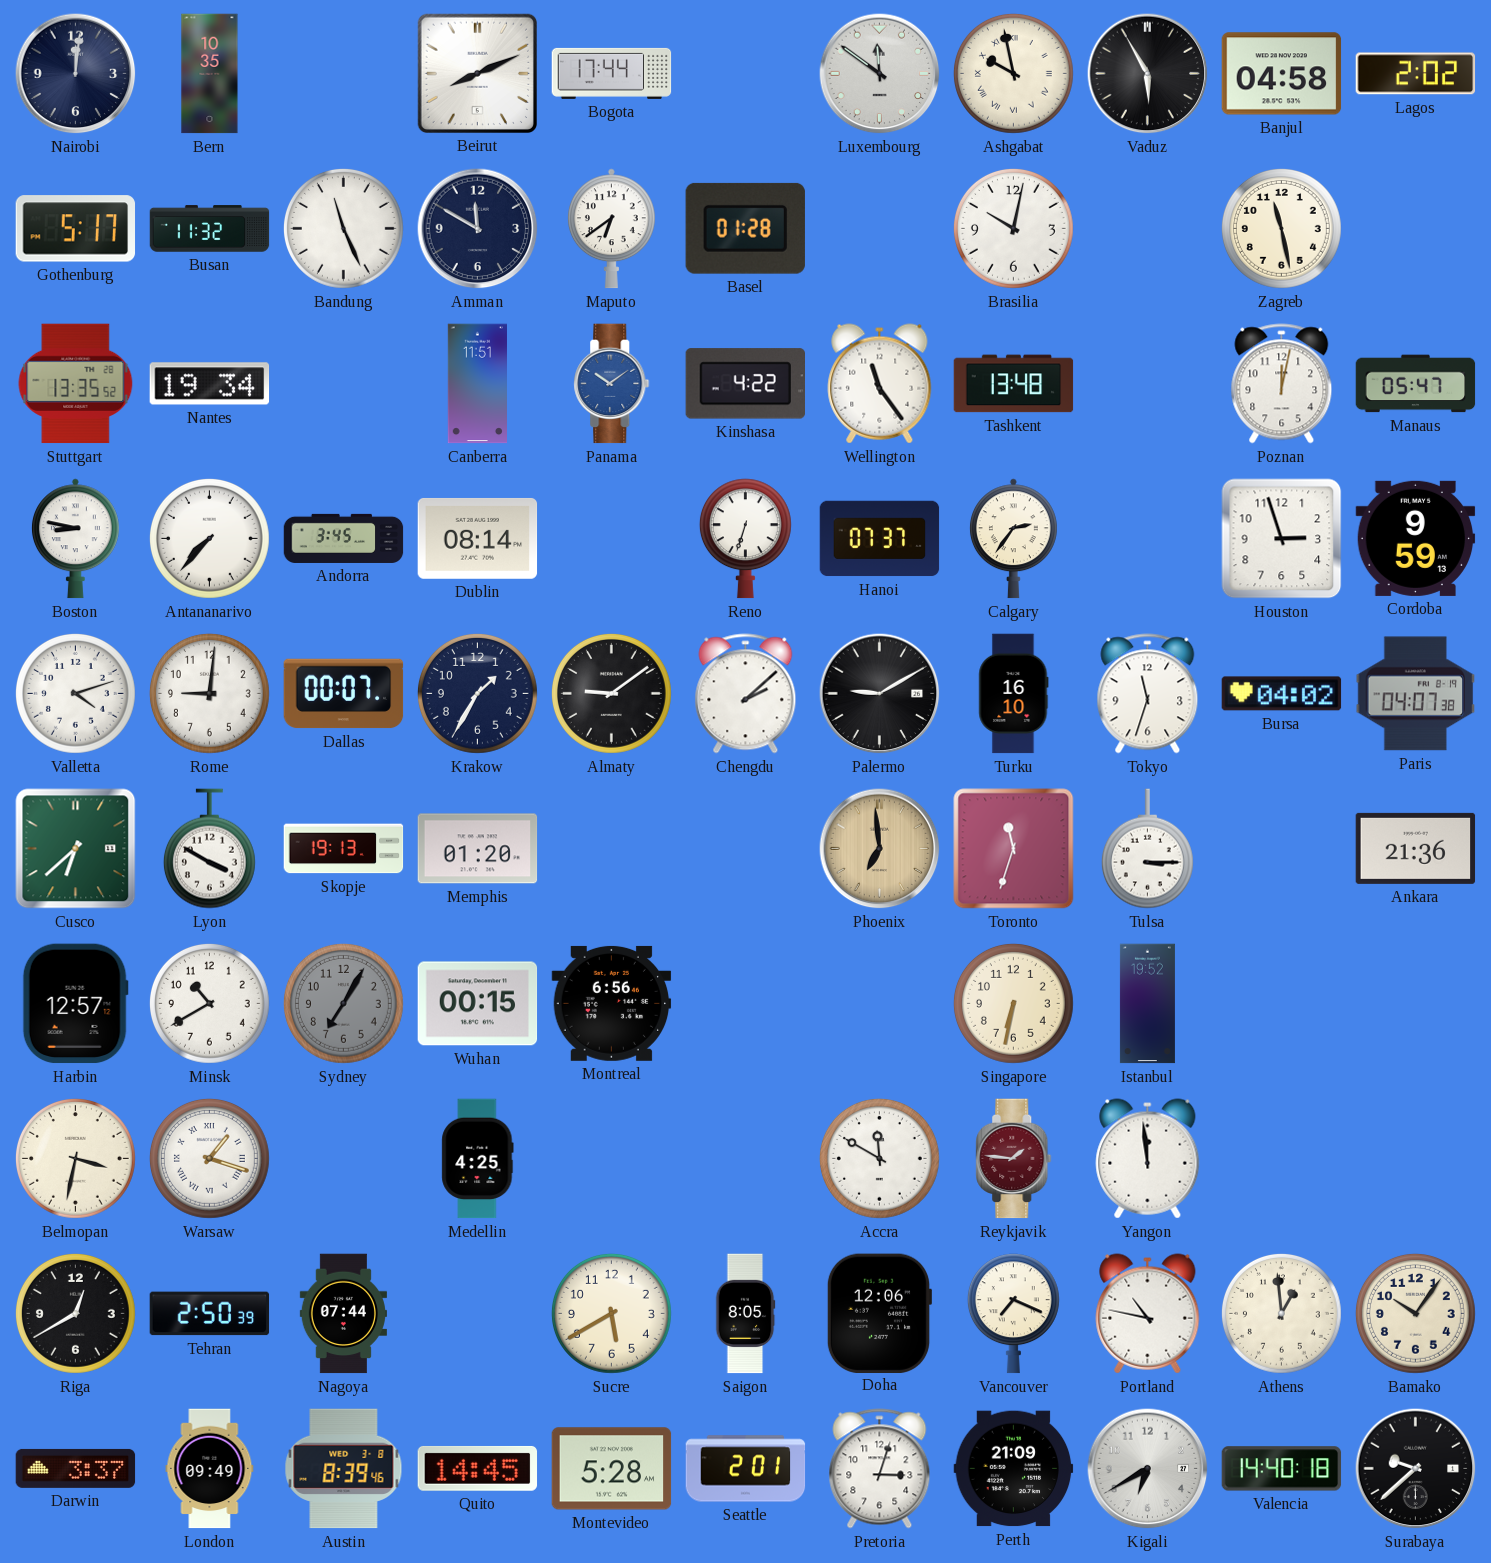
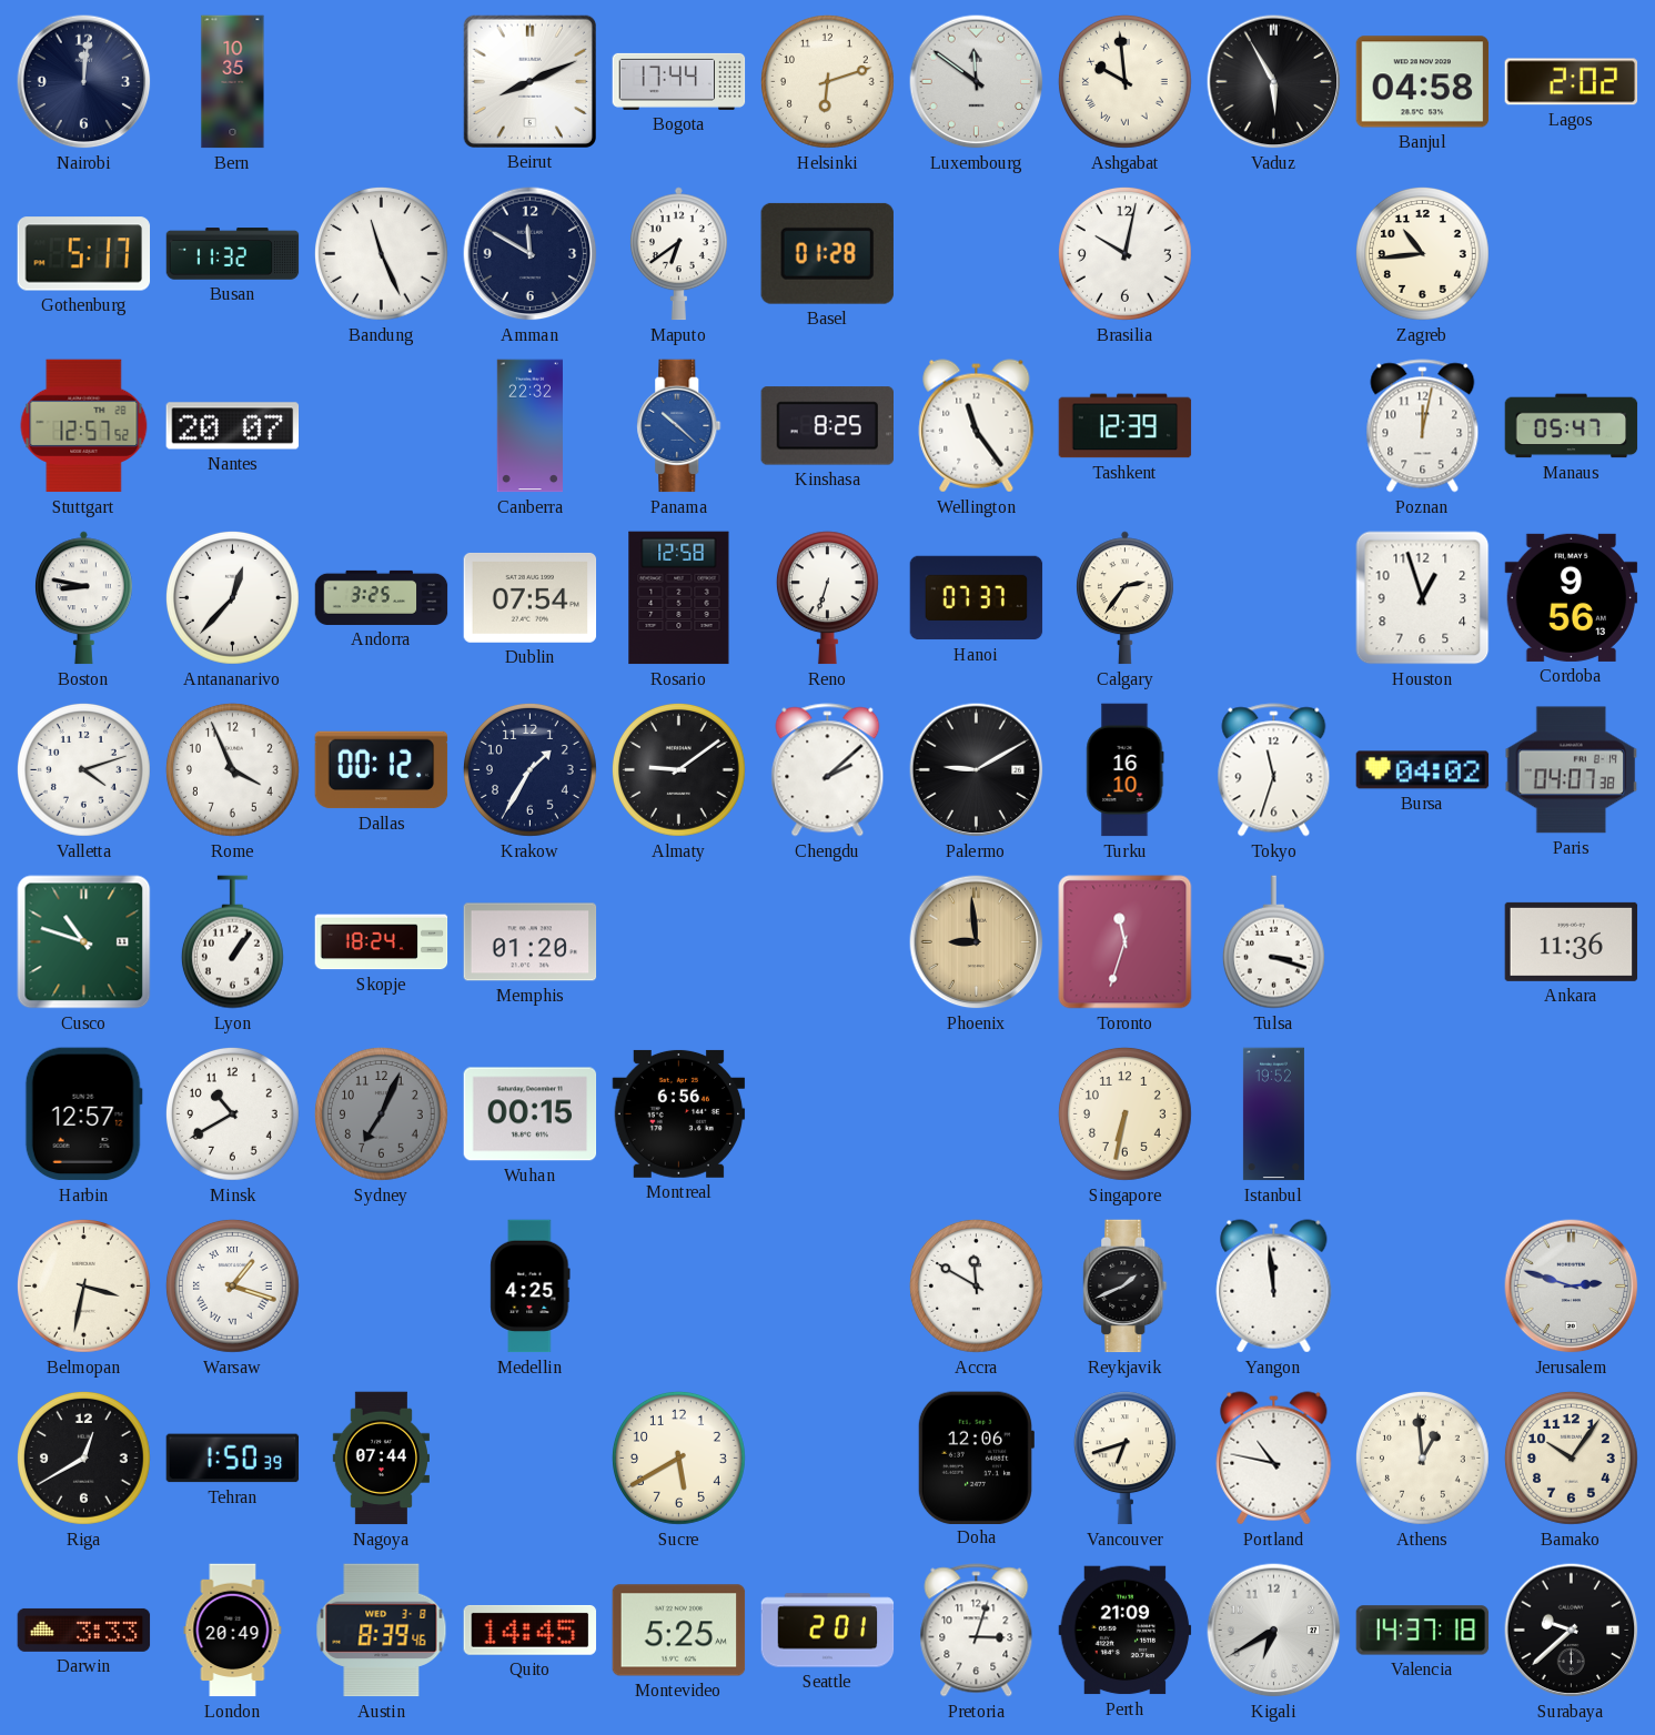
Helsinki: none -> 6:12
Ashgabat: 9:58 -> 9:59
Zagreb: 11:28 -> 10:44
Stuttgart: 13:35 -> 12:57
Nantes: 19:34 -> 20:07
Canberra: 11:51 -> 22:32
Panama: 10:09 -> 10:22
Kinshasa: 4:22 -> 8:25
Tashkent: 13:48 -> 12:39
Antananarivo: 7:37 -> 12:37
Andorra: 3:45 -> 3:25
Dublin: 08:14 -> 07:54
Rosario: none -> 12:58
Houston: 2:57 -> 12:57
Cordoba: 9:59 -> 9:56
Rome: 9:01 -> 3:56
Dallas: 00:07 -> 00:12
Cusco: 6:38 -> 10:48
Lyon: 3:50 -> 1:06
Skopje: 19:13 -> 18:24
Phoenix: 6:59 -> 8:59
Tulsa: 3:15 -> 3:18
Ankara: 21:36 -> 11:36
Sydney: 7:05 -> 7:04
Reykjavik: 1:46 -> 1:41
Reykjavik dial: burgundy -> black
Jerusalem: none -> 2:48
Tehran: 2:50 -> 1:50
Saigon: 8:05 -> none
Vancouver: 7:19 -> 6:42
Darwin: 3:37 -> 3:33
London: 09:49 -> 20:49
Montevideo: 5:28 -> 5:25
Valencia: 14:40 -> 14:37
